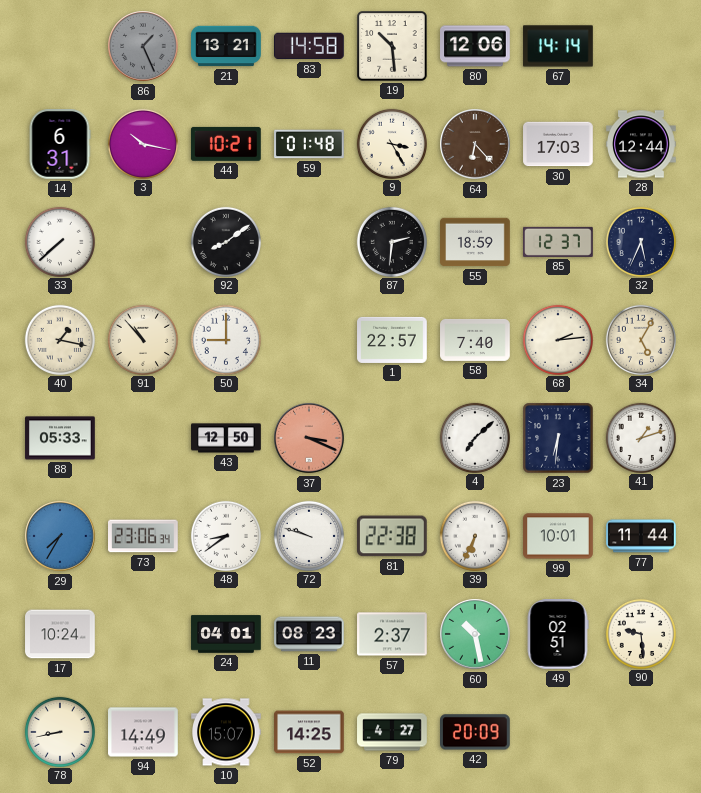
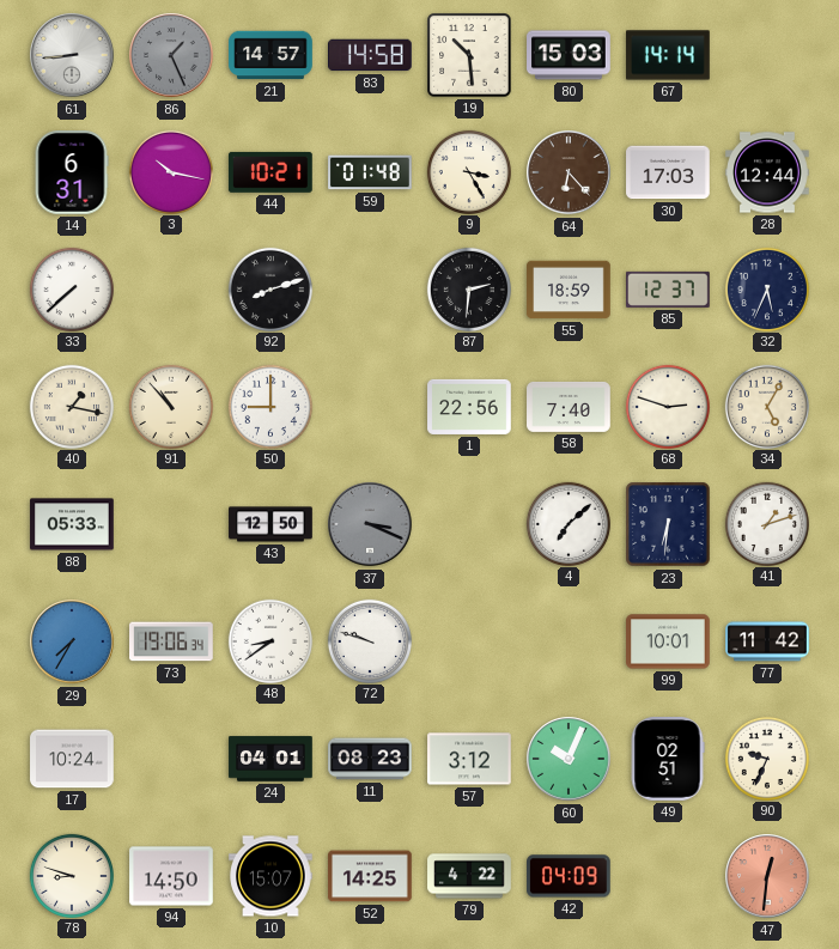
61: none -> 8:44
21: 13:21 -> 14:57
80: 12:06 -> 15:03
92: 8:09 -> 8:12
1: 22:57 -> 22:56
68: 2:14 -> 2:48
37 dial: salmon -> grey
73: 23:06 -> 19:06
81: 22:38 -> none
39: 6:34 -> none
77: 11:44 -> 11:42
57: 2:37 -> 3:12
60: 10:28 -> 10:04
90: 9:29 -> 9:34
78: 8:43 -> 8:48
94: 14:49 -> 14:50
79: 4:27 -> 4:22
42: 20:09 -> 04:09
47: none -> 12:31
